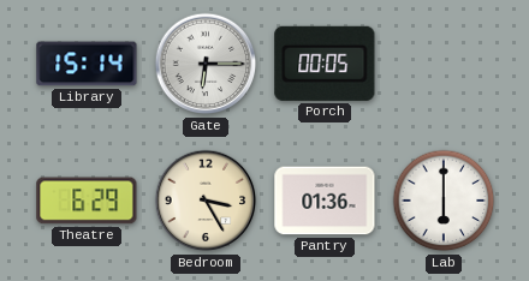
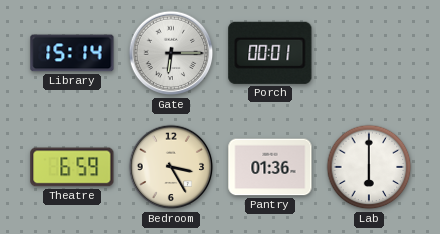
Porch: 00:05 -> 00:01
Theatre: 6:29 -> 6:59
